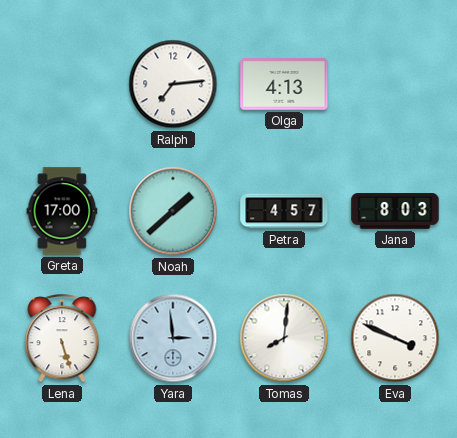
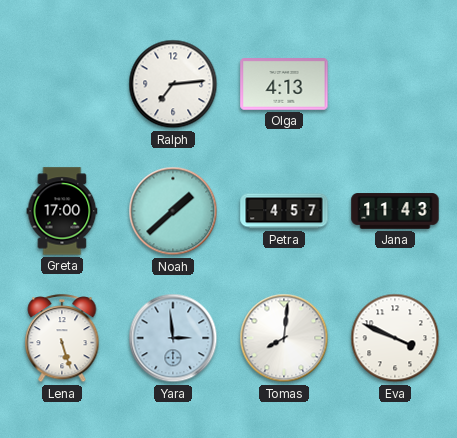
Jana: 8:03 -> 11:43
